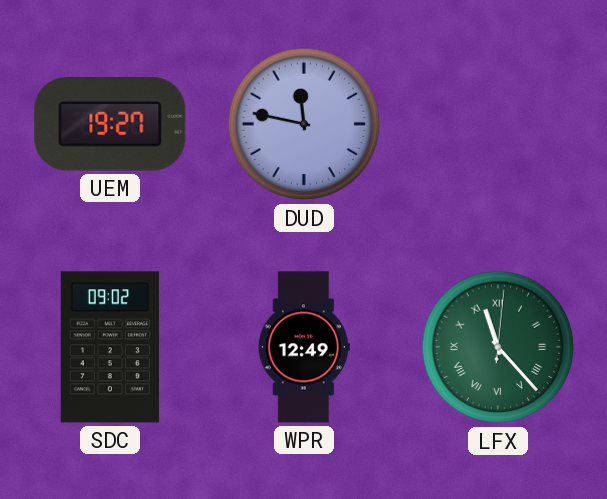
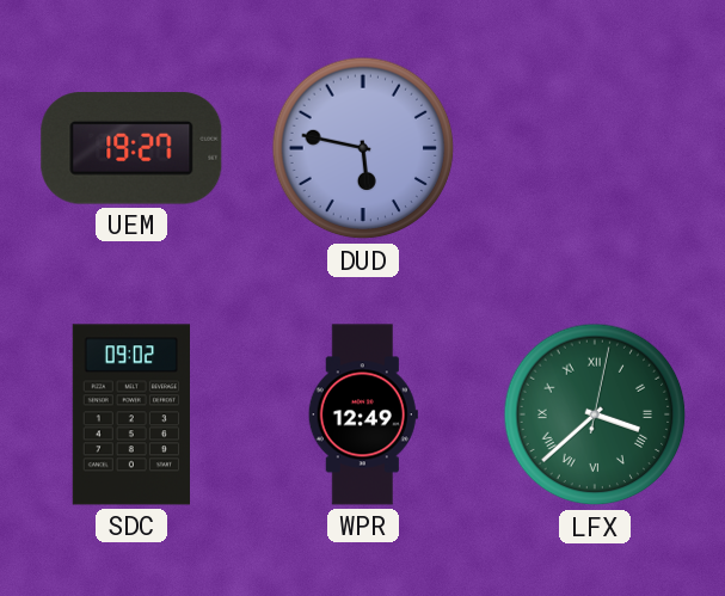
DUD: 11:47 -> 5:47
LFX: 11:23 -> 3:38
